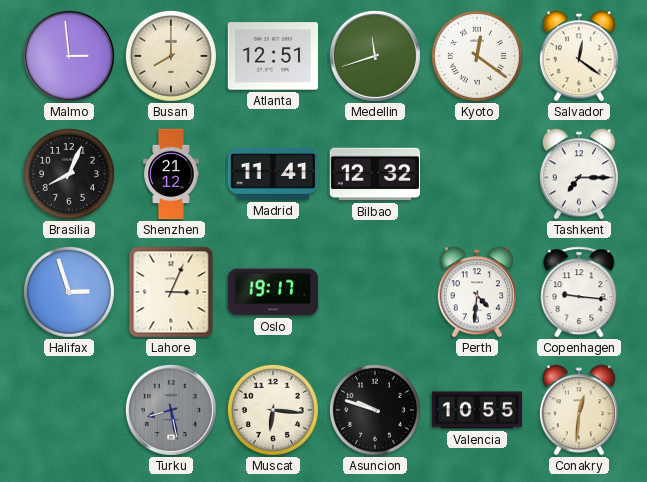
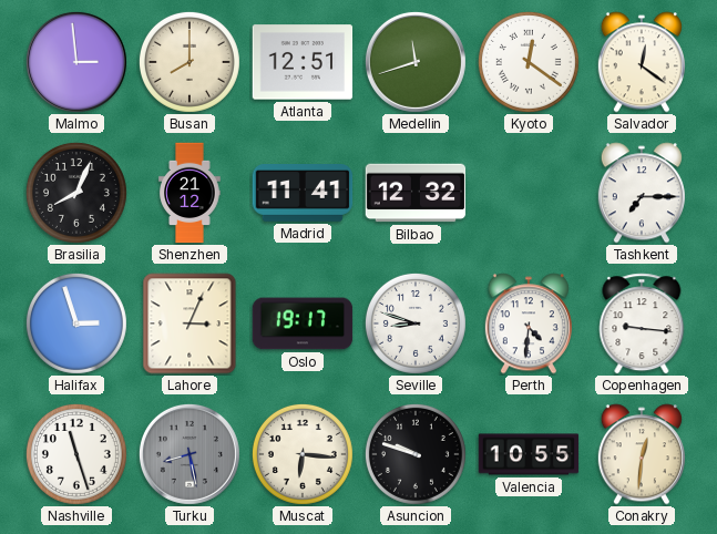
Seville: none -> 8:48
Nashville: none -> 11:27
